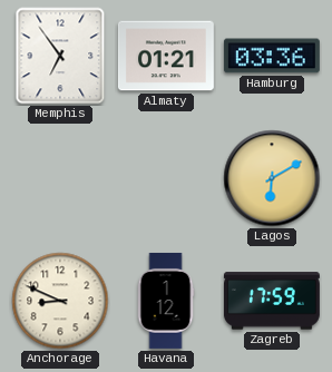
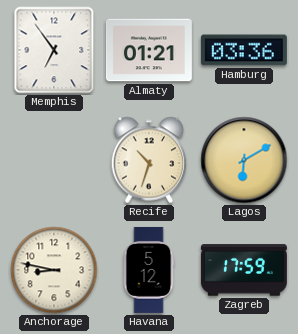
Recife: none -> 10:33
Anchorage: 8:49 -> 8:47
Havana: 1:12 -> 5:12
